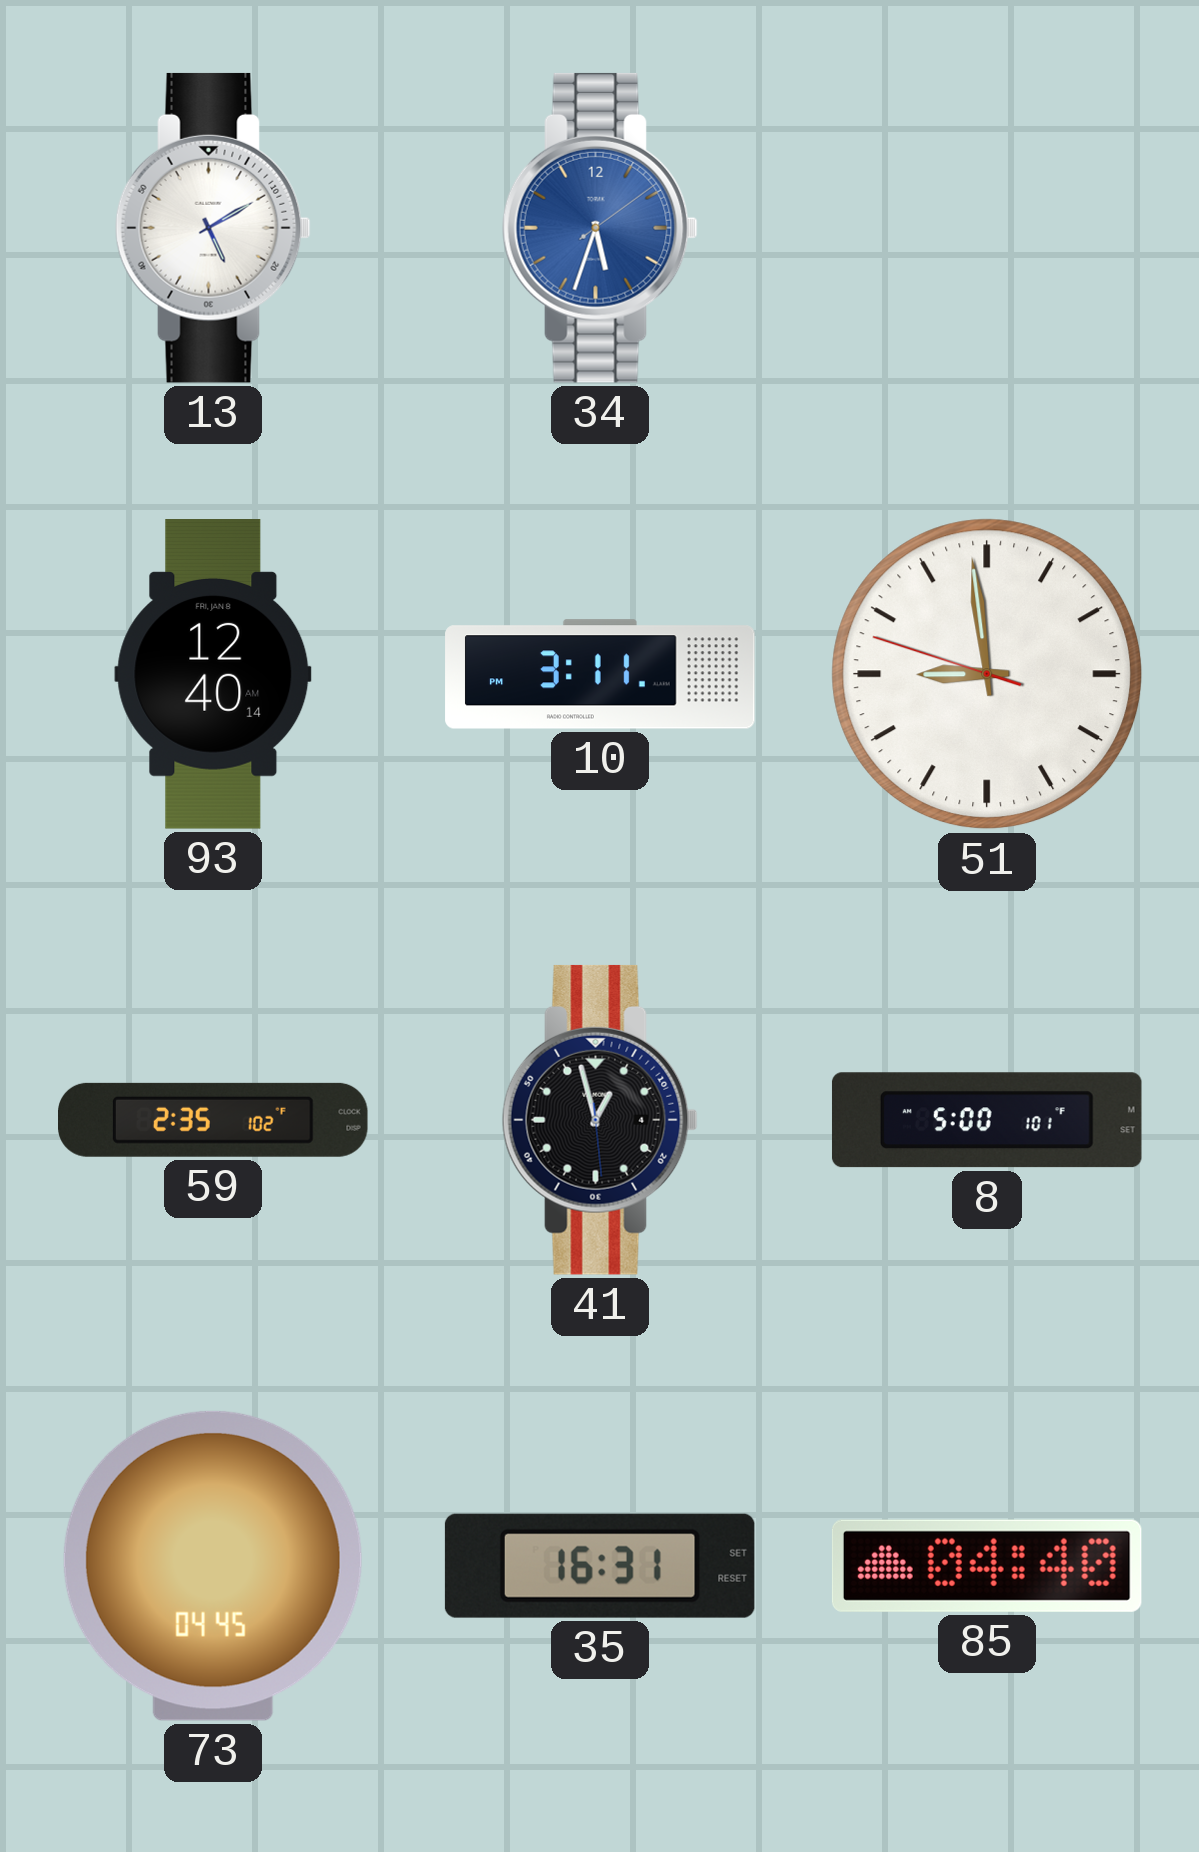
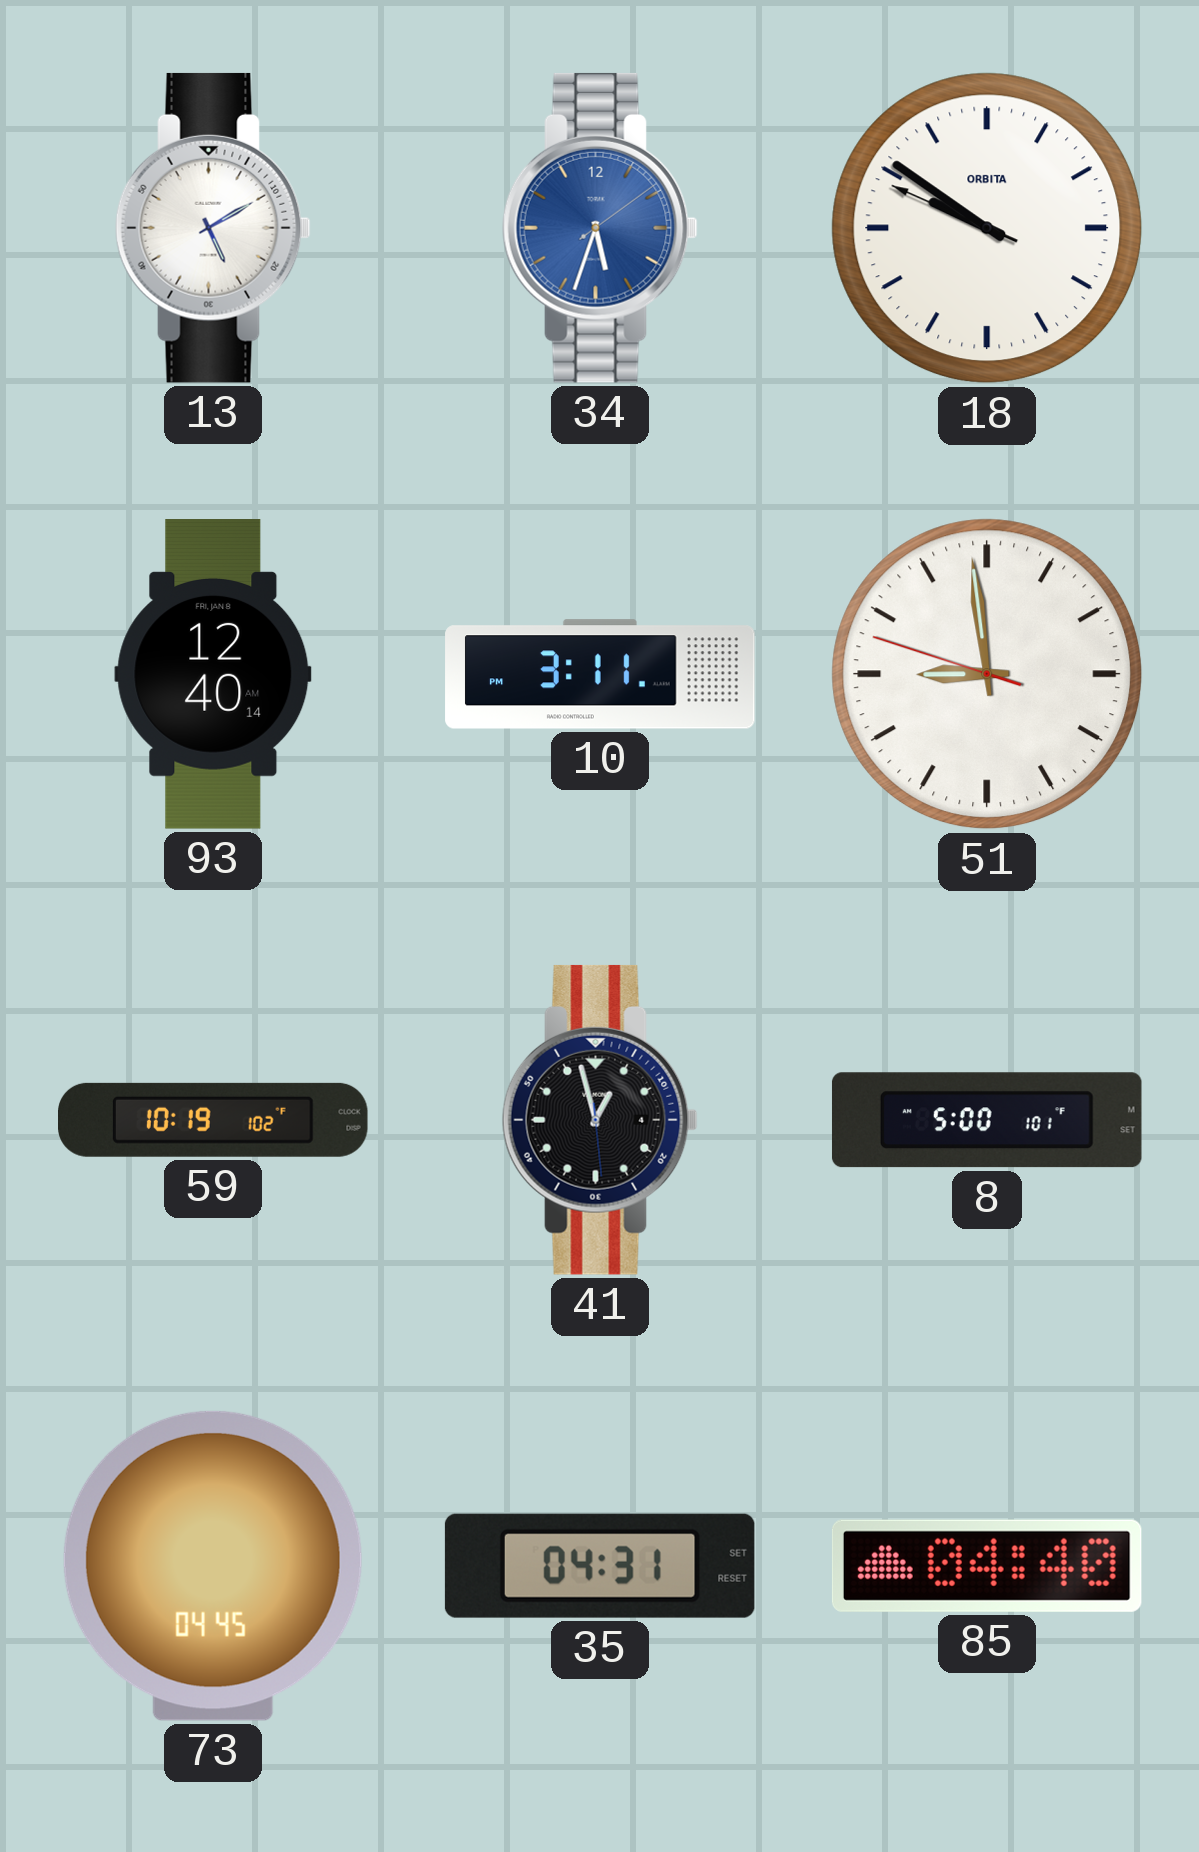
18: none -> 9:50
59: 2:35 -> 10:19
35: 16:31 -> 04:31
